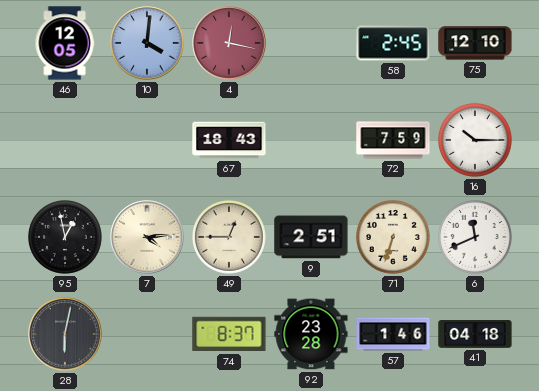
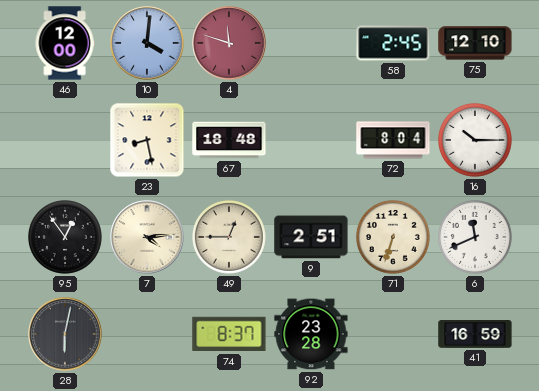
46: 12:05 -> 12:00
4: 12:17 -> 11:48
23: none -> 8:28
67: 18:43 -> 18:48
72: 7:59 -> 8:04
95: 12:58 -> 12:54
57: 1:46 -> none
41: 04:18 -> 16:59
